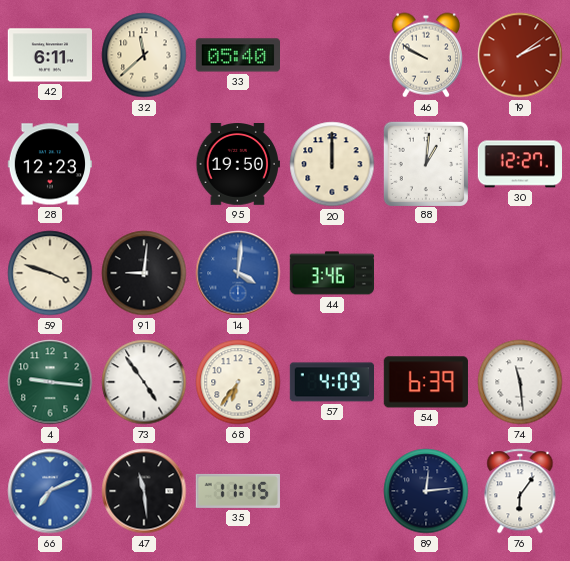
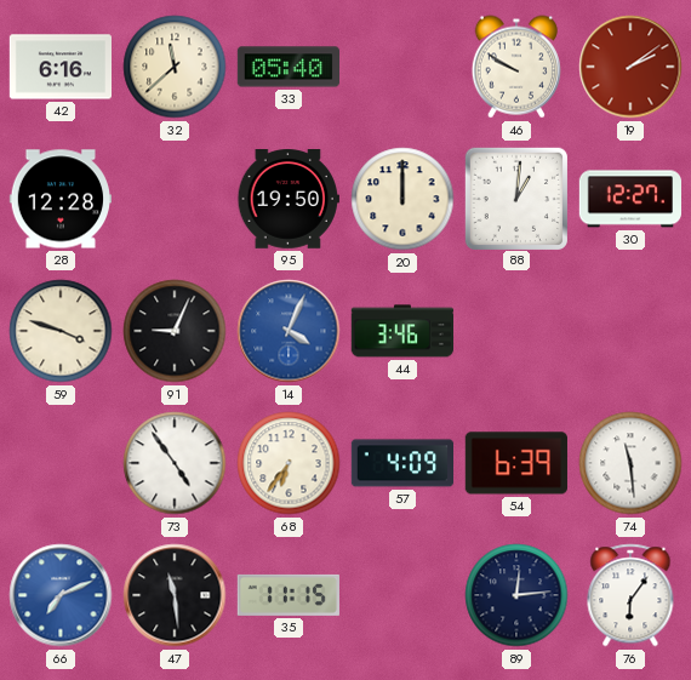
42: 6:11 -> 6:16
28: 12:23 -> 12:28
91: 9:01 -> 9:04
14: 4:01 -> 4:04
4: 9:16 -> none
